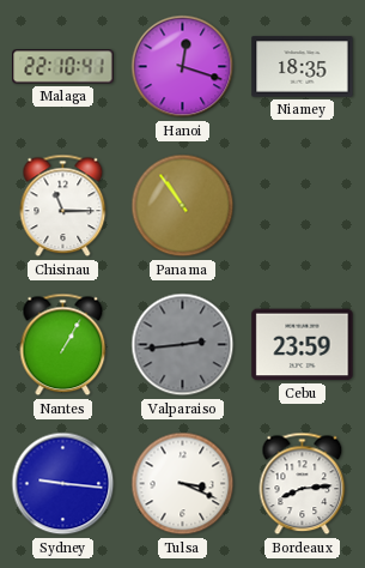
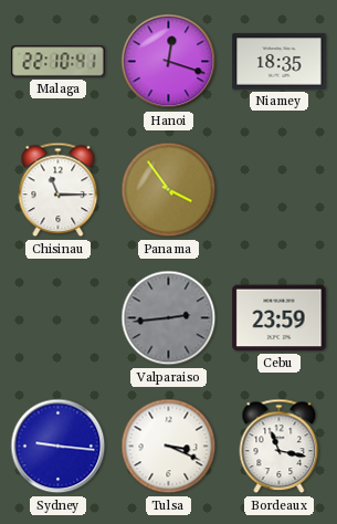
Panama: 10:54 -> 3:54
Nantes: 1:05 -> none
Bordeaux: 8:14 -> 11:17
